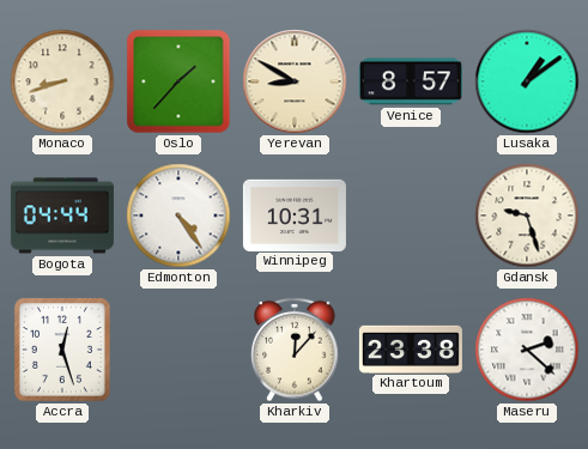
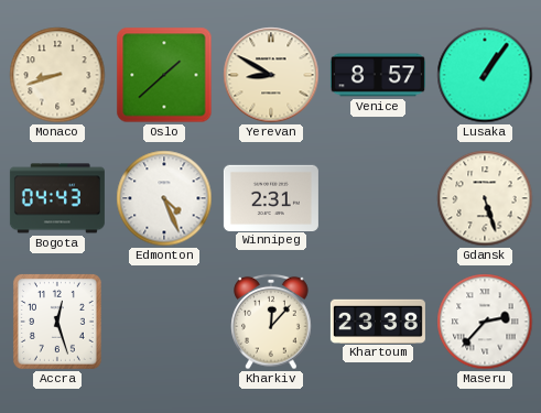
Oslo: 1:37 -> 1:38
Lusaka: 1:09 -> 1:06
Bogota: 04:44 -> 04:43
Edmonton: 4:24 -> 4:26
Winnipeg: 10:31 -> 2:31
Gdansk: 9:27 -> 5:27
Maseru: 2:22 -> 2:37
